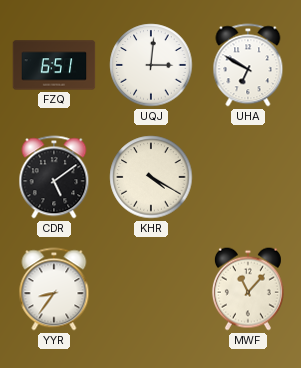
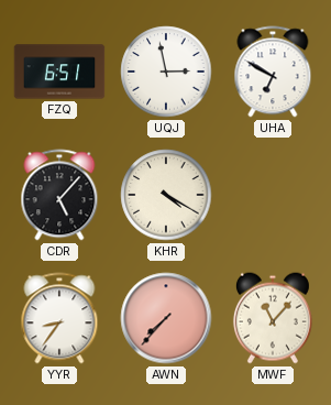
UQJ: 3:01 -> 2:58
CDR: 5:09 -> 5:07
AWN: none -> 7:37
